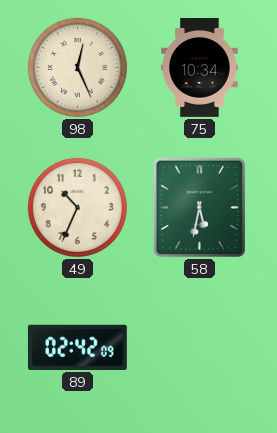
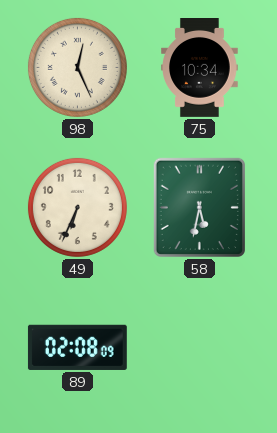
49: 10:34 -> 6:34
89: 02:42 -> 02:08
